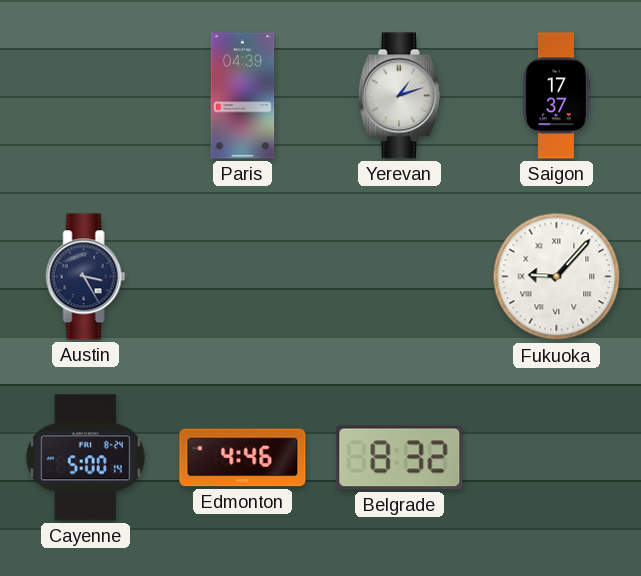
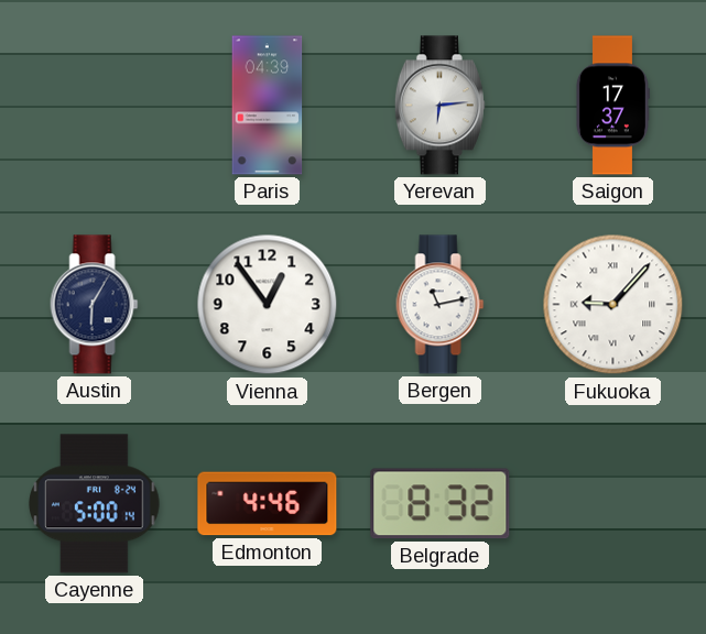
Yerevan: 1:12 -> 6:14
Austin: 3:25 -> 6:05
Vienna: none -> 12:54
Bergen: none -> 11:13
